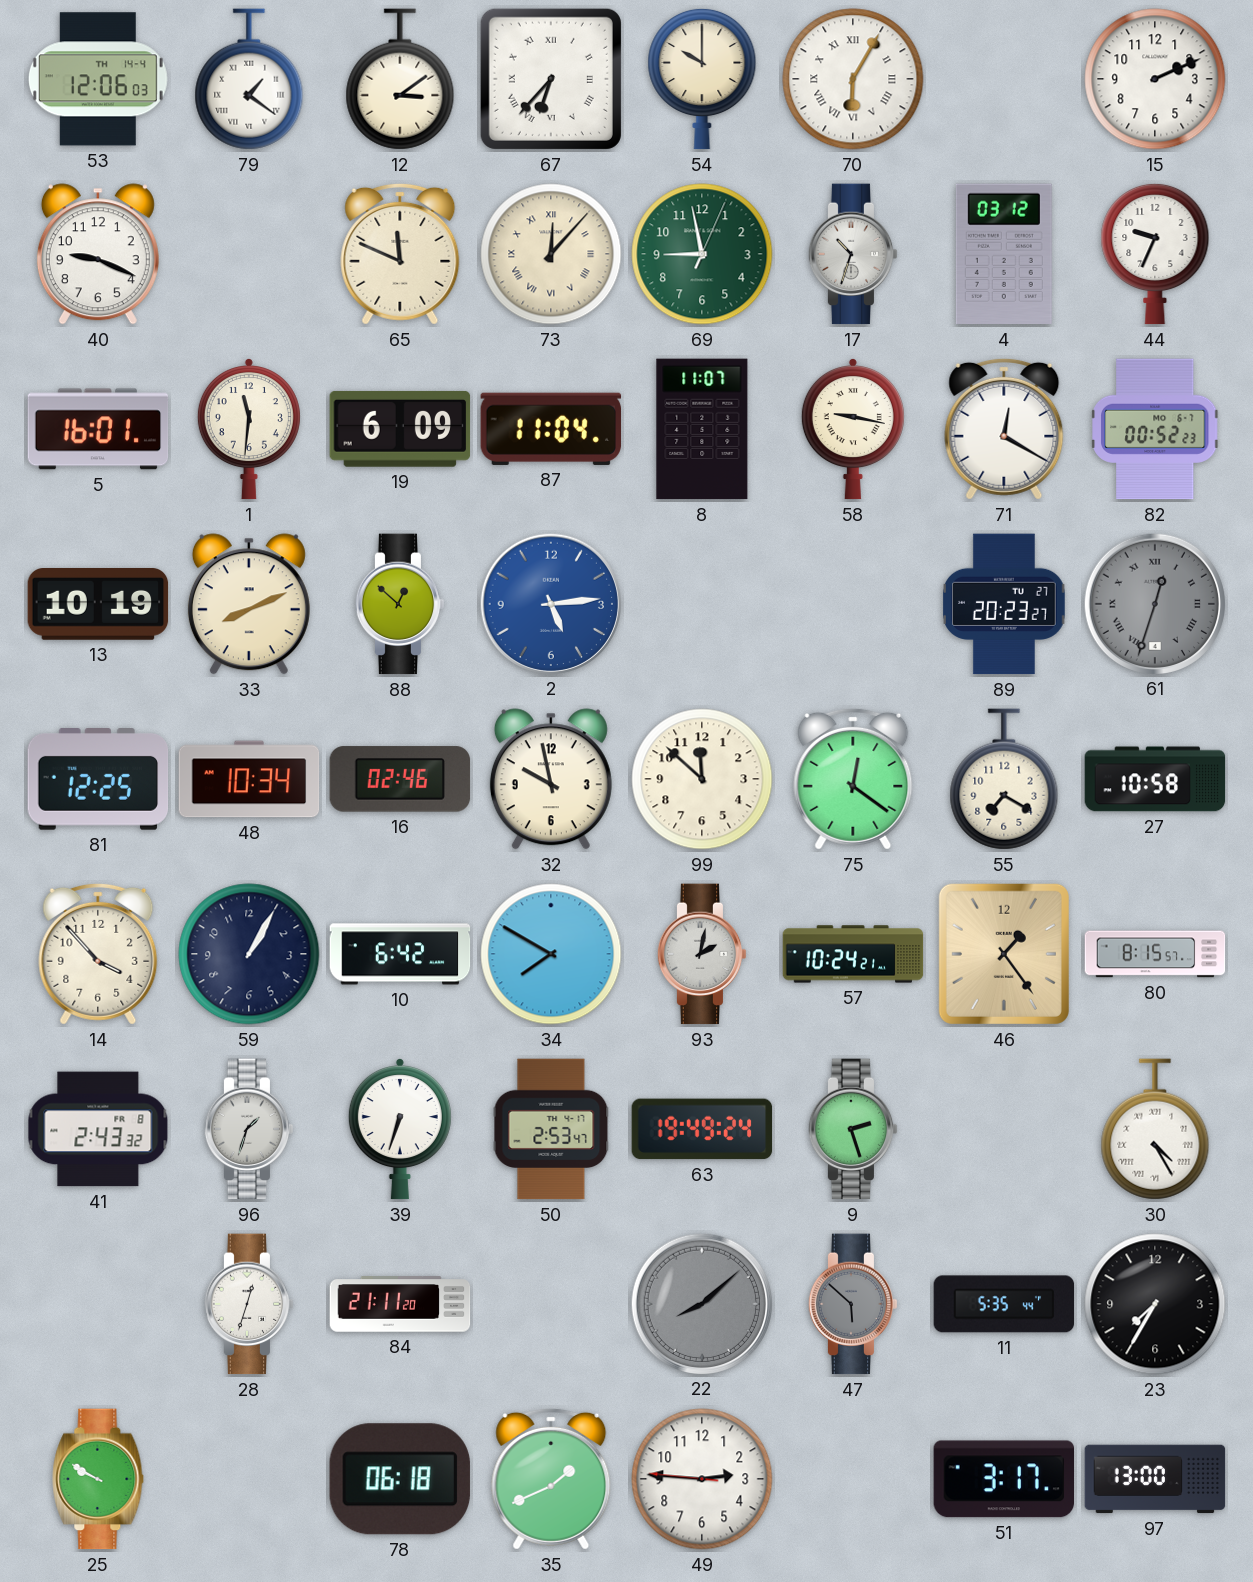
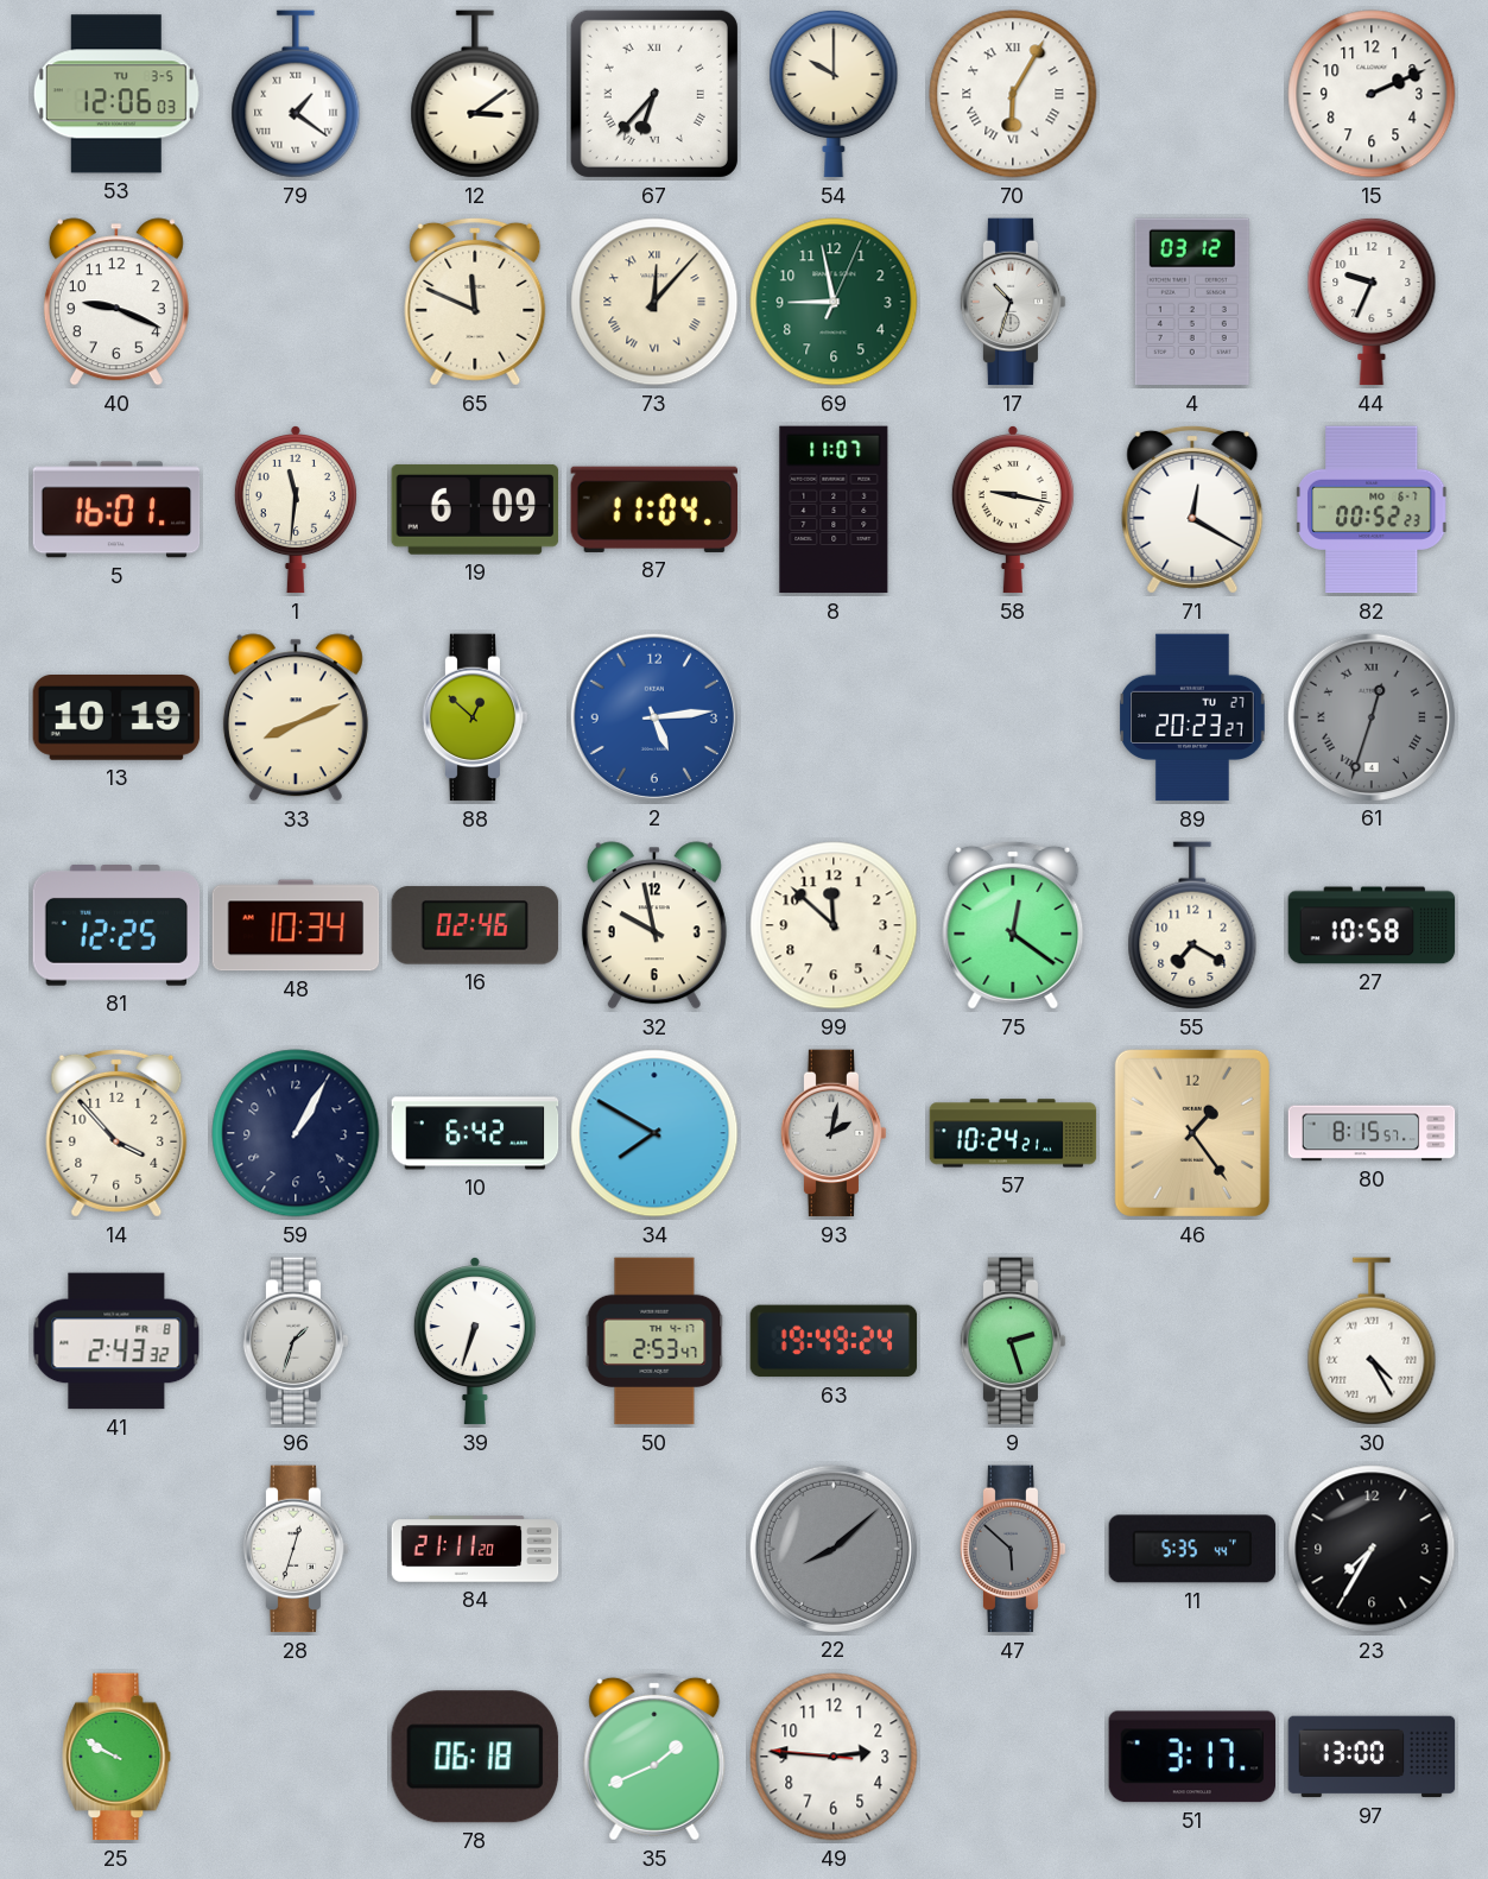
53 date: TH 14-4 -> TU 3-5
